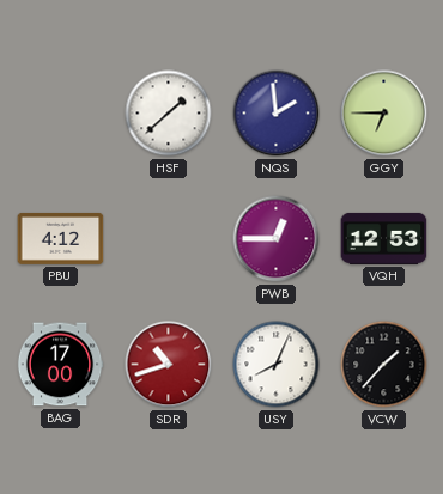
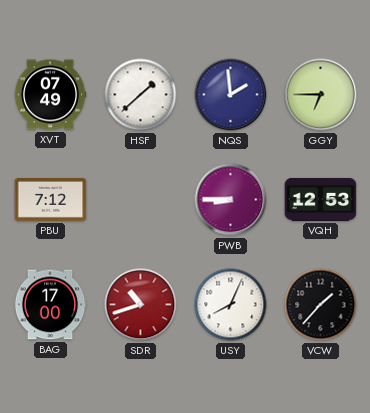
XVT: none -> 07:49
PBU: 4:12 -> 7:12
PWB: 12:45 -> 8:45
